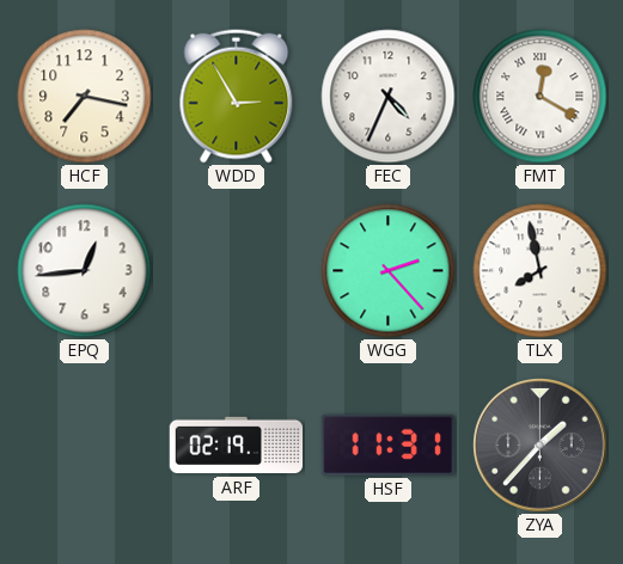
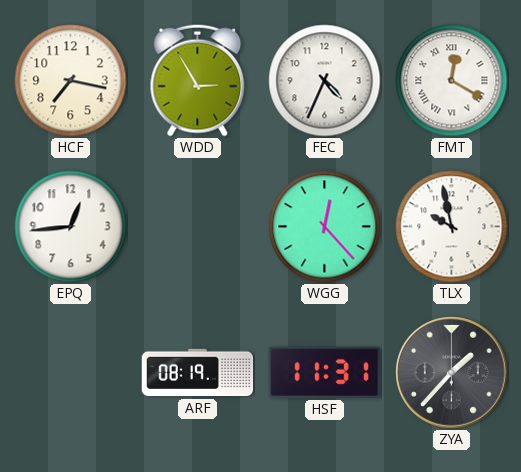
WGG: 2:23 -> 12:23
TLX: 7:58 -> 9:58
ARF: 02:19 -> 08:19
